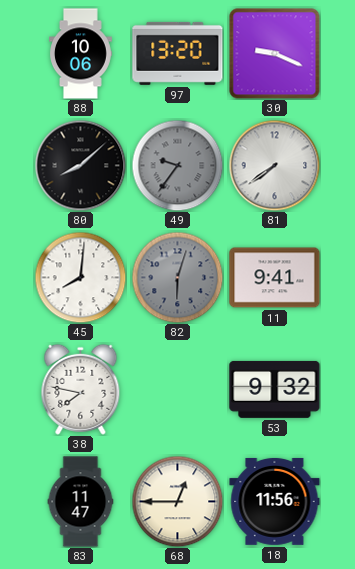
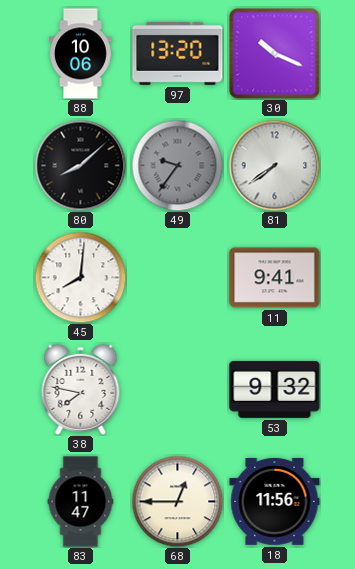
30: 9:19 -> 10:19
82: 6:03 -> none
